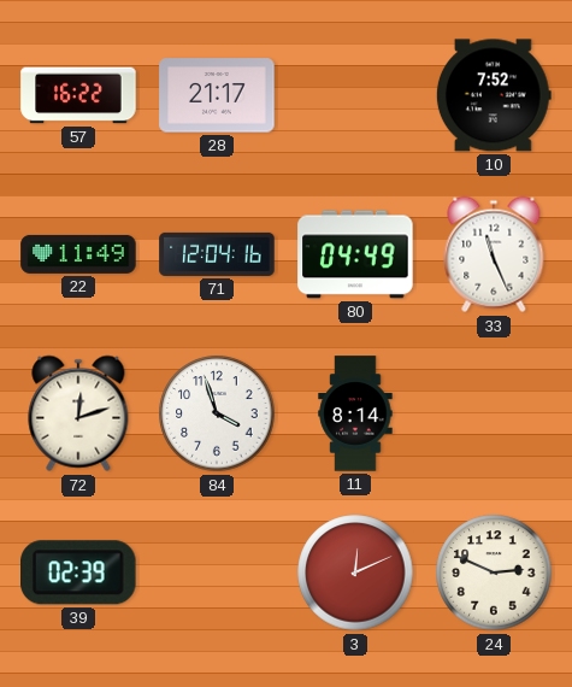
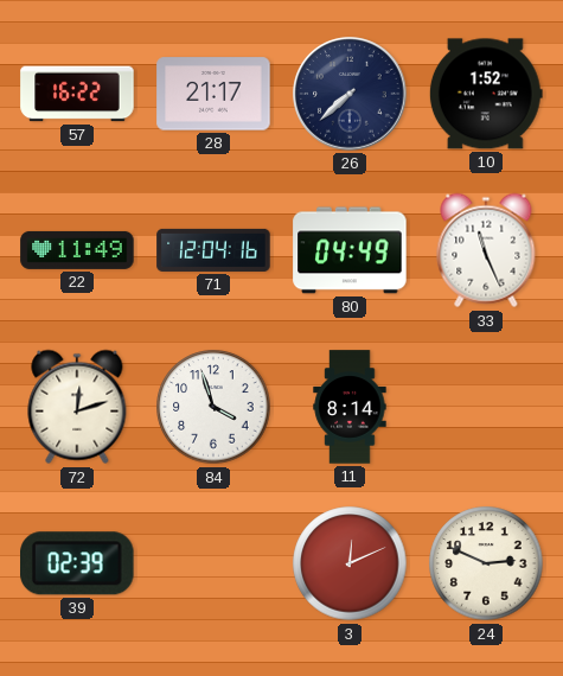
26: none -> 7:38
10: 7:52 -> 1:52
